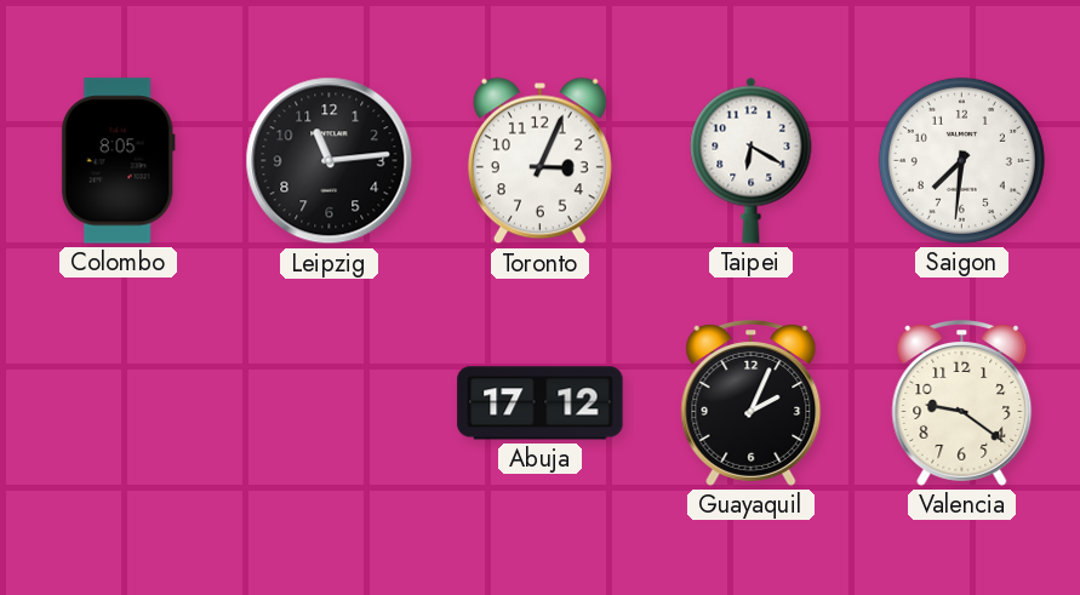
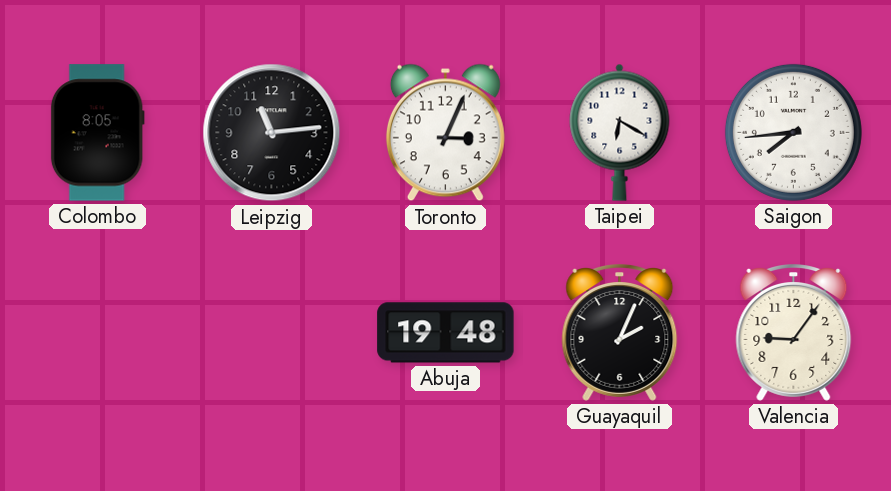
Saigon: 7:31 -> 7:44
Abuja: 17:12 -> 19:48
Valencia: 9:21 -> 9:06
